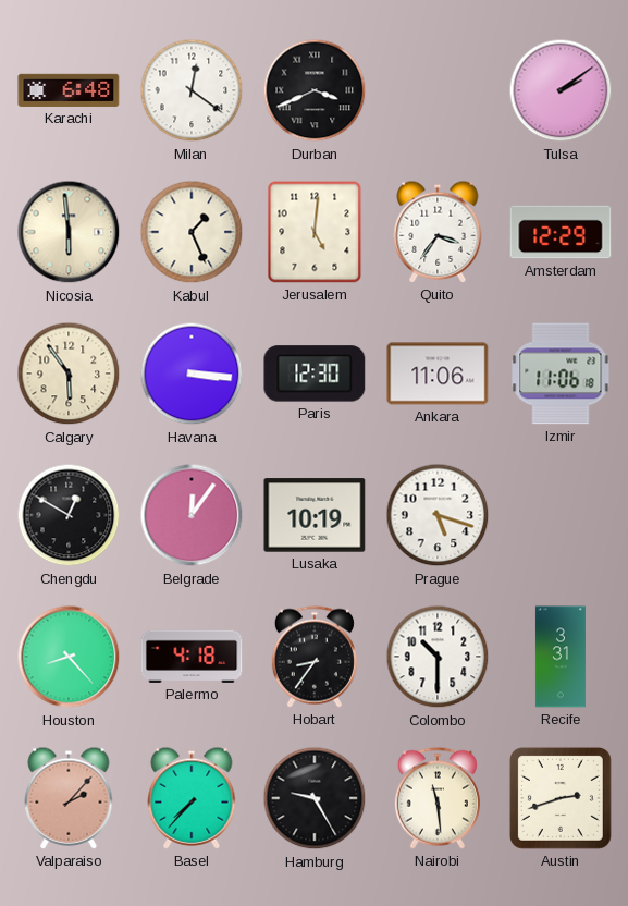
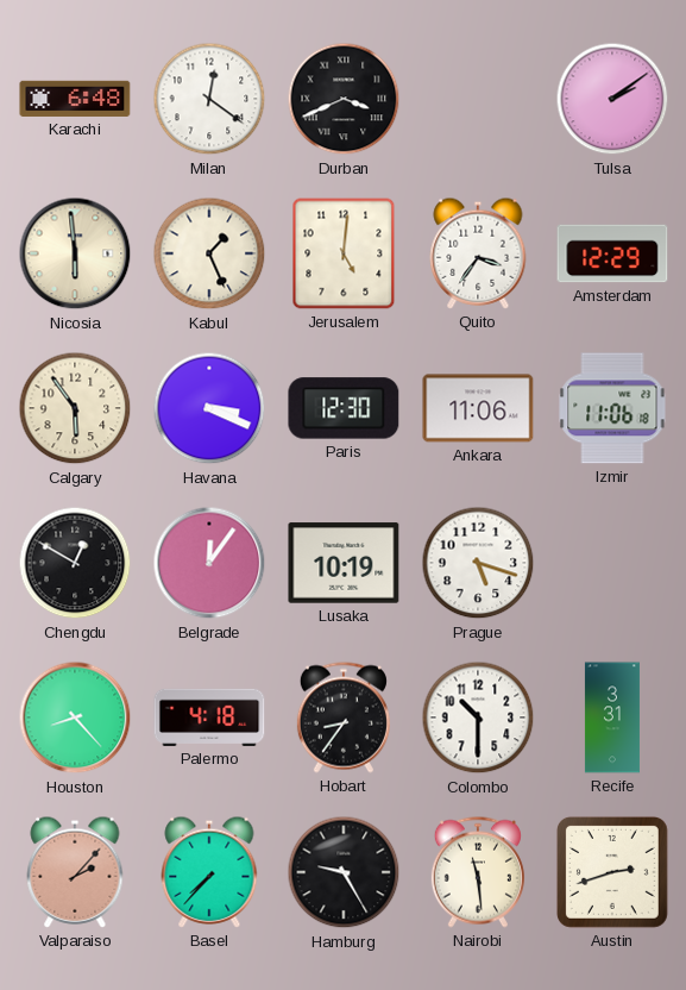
Havana: 3:16 -> 3:19
